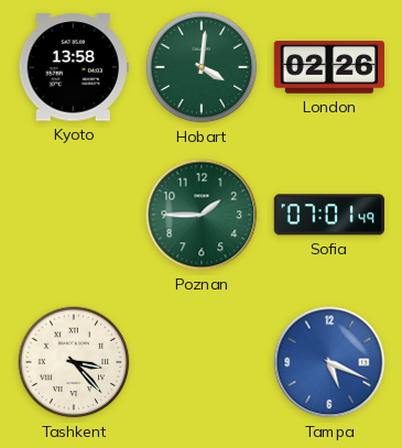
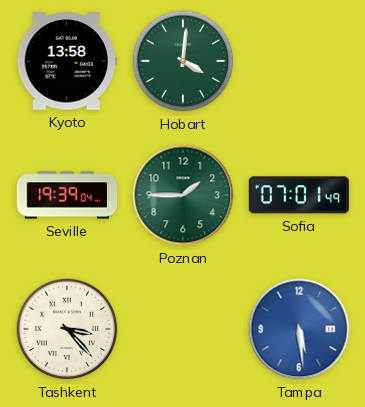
London: 02:26 -> none
Seville: none -> 19:39
Tampa: 5:19 -> 5:29
